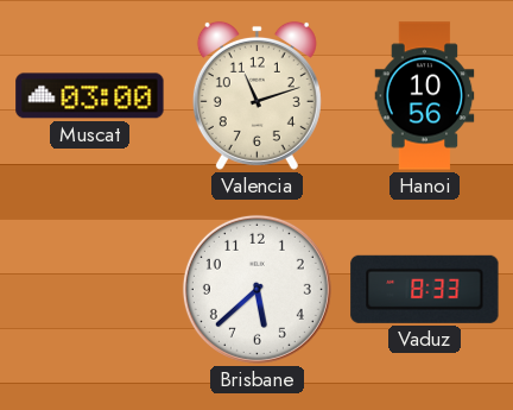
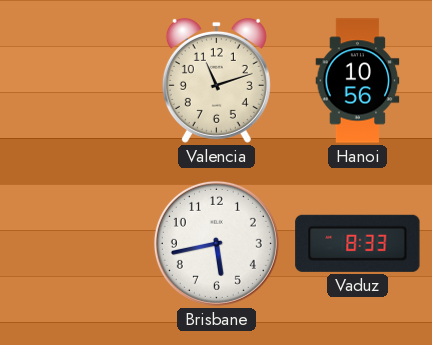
Muscat: 03:00 -> none
Brisbane: 5:38 -> 5:43
